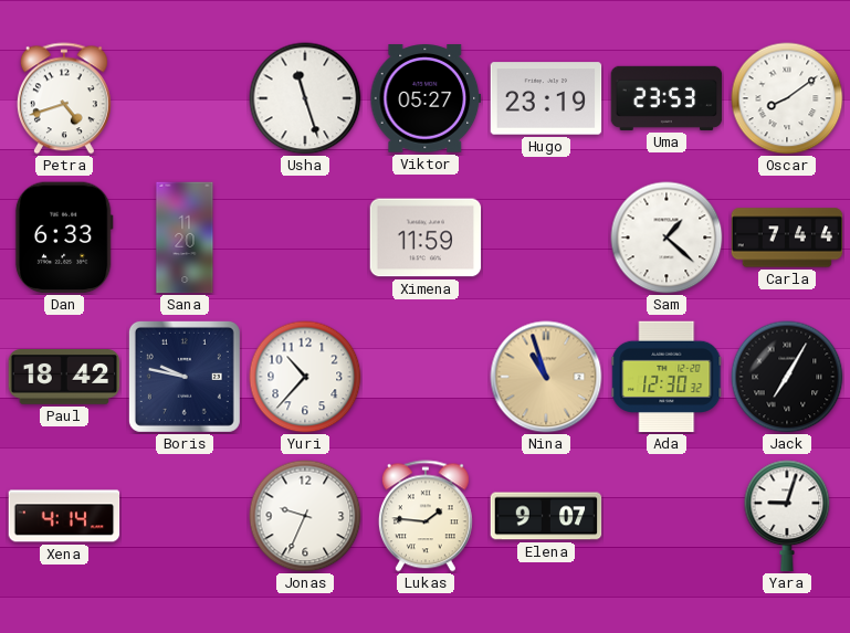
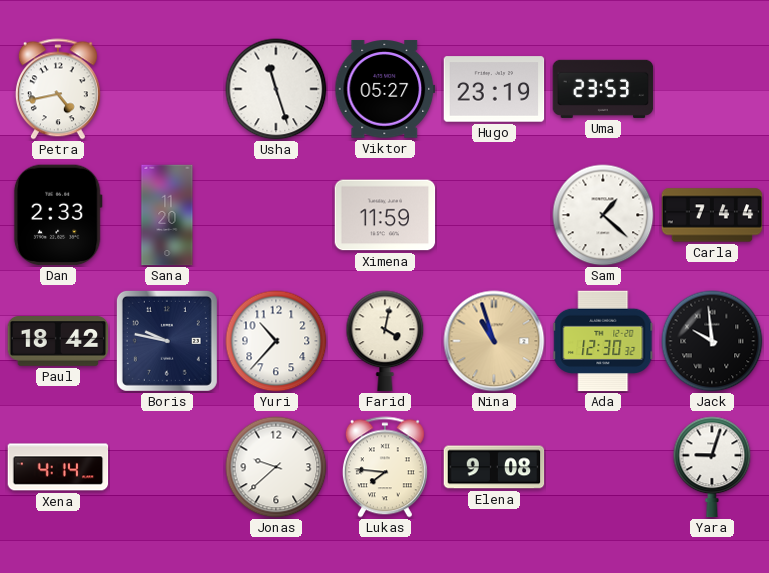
Petra: 4:42 -> 4:43
Oscar: 8:09 -> none
Dan: 6:33 -> 2:33
Farid: none -> 4:02
Jack: 7:05 -> 9:59
Jonas: 9:34 -> 9:38
Lukas: 1:46 -> 7:46
Elena: 9:07 -> 9:08
